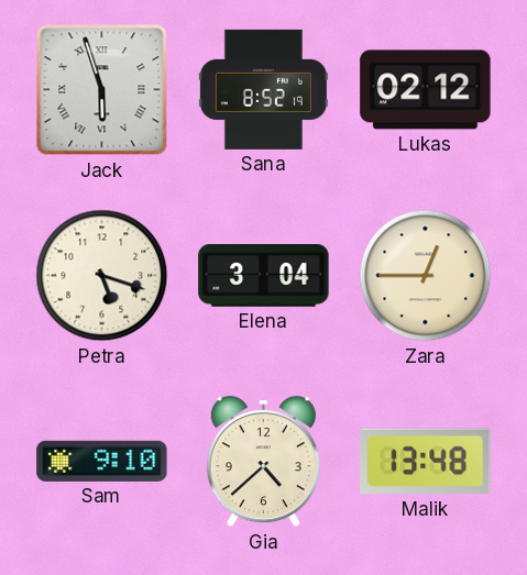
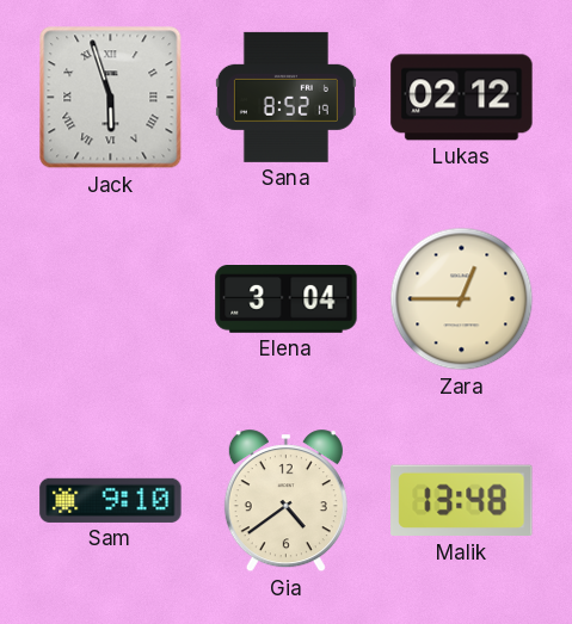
Petra: 5:18 -> none
Gia: 4:38 -> 4:39
